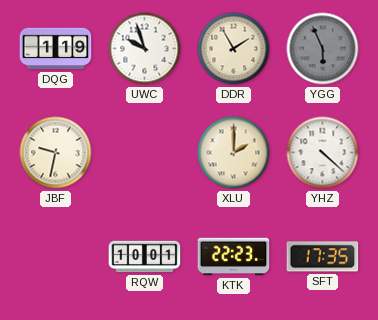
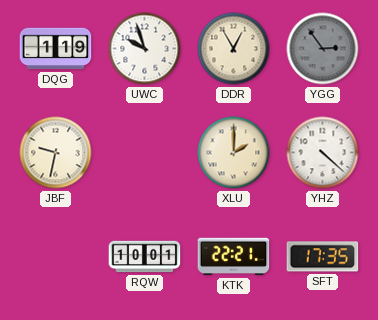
DDR: 1:55 -> 12:55
YGG: 5:56 -> 2:54
KTK: 22:23 -> 22:21
